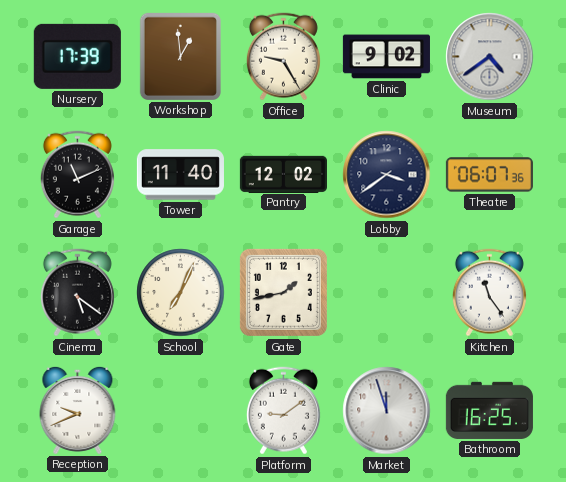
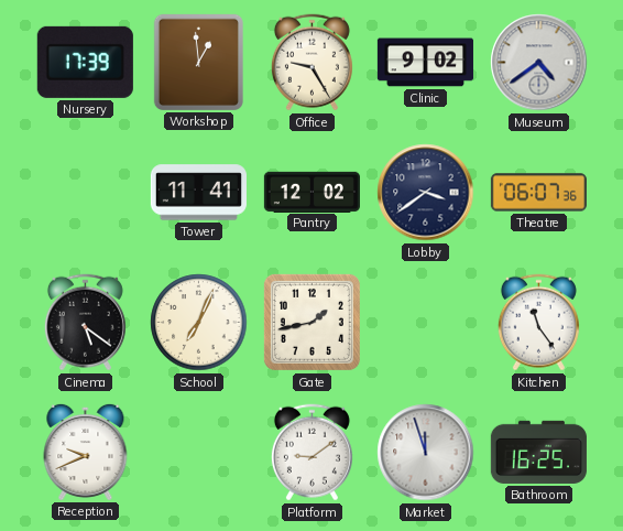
Garage: 11:11 -> none
Tower: 11:40 -> 11:41
